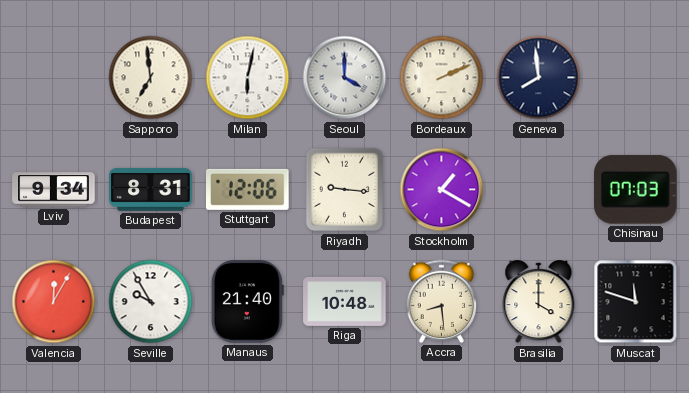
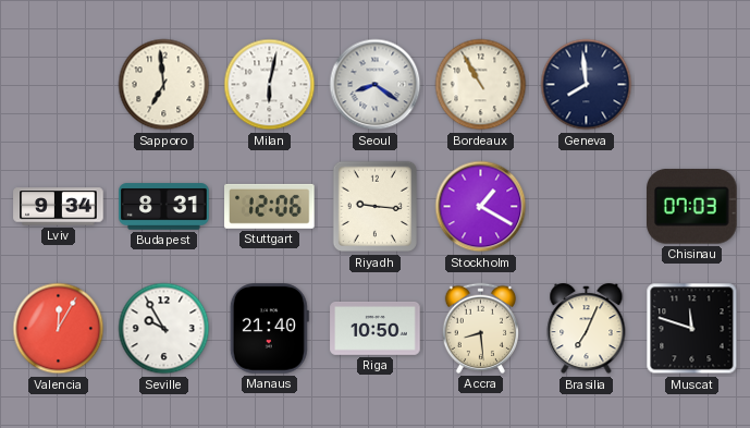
Seoul: 4:00 -> 8:21
Bordeaux: 2:11 -> 10:55
Riga: 10:48 -> 10:50
Brasilia: 4:00 -> 7:04
